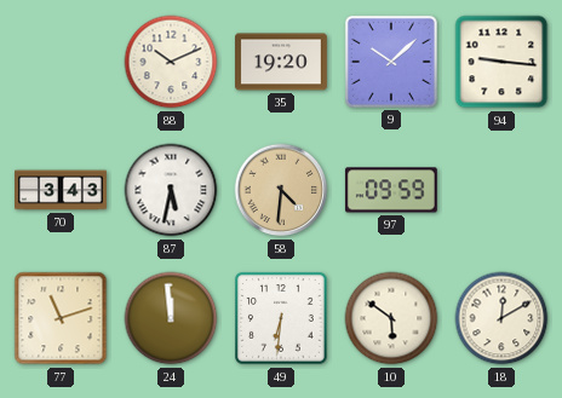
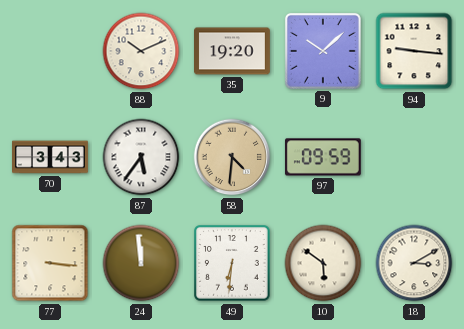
87: 5:32 -> 5:36
77: 11:12 -> 3:16
18: 12:10 -> 3:10
